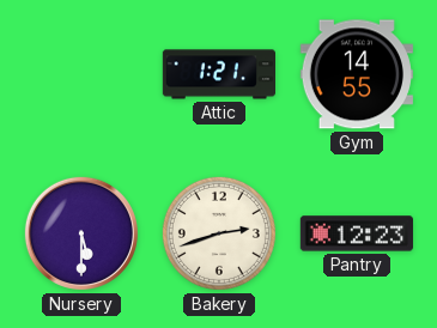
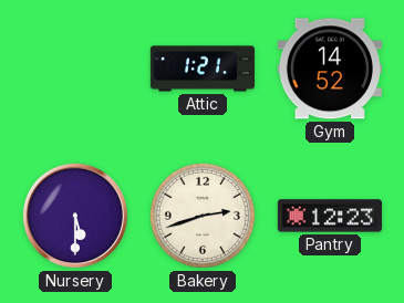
Gym: 14:55 -> 14:52
